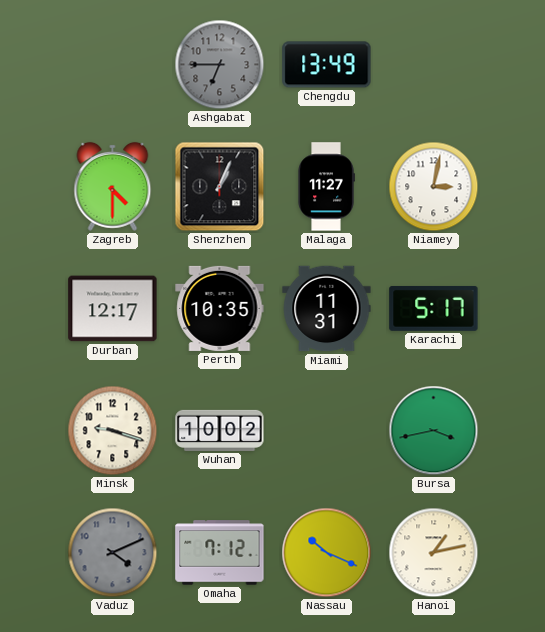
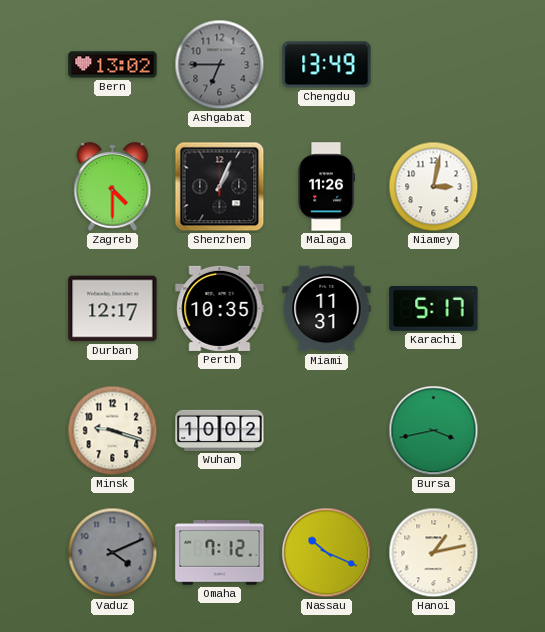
Bern: none -> 13:02
Malaga: 11:27 -> 11:26
